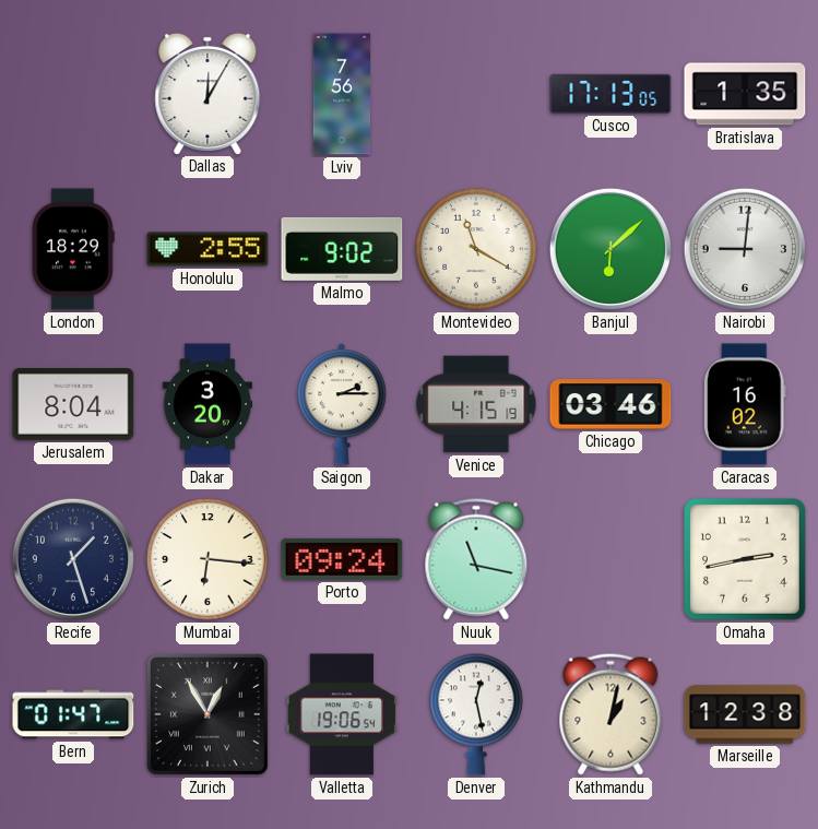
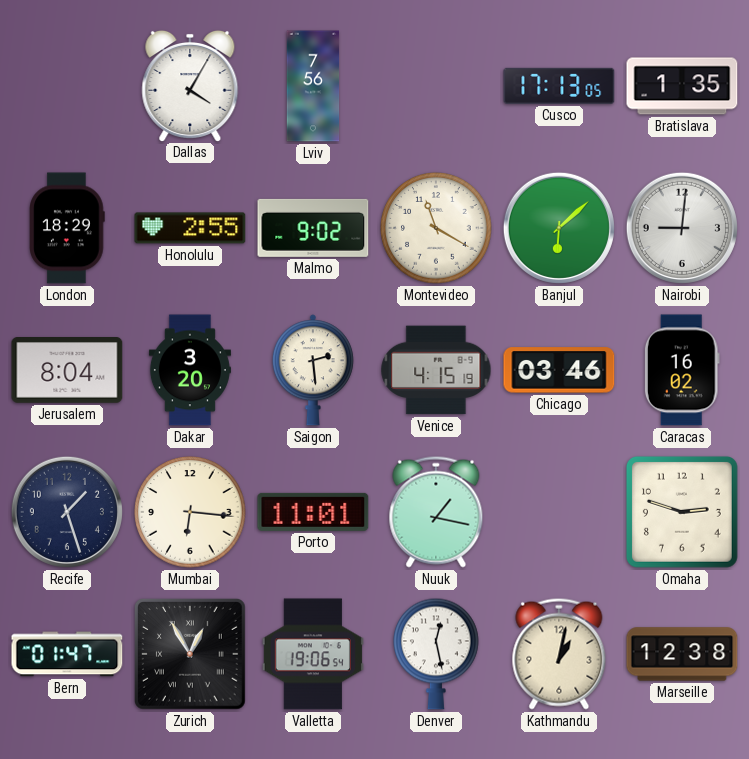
Dallas: 12:05 -> 4:05
Saigon: 2:15 -> 2:29
Porto: 09:24 -> 11:01
Nuuk: 11:17 -> 1:17
Omaha: 2:43 -> 2:48
